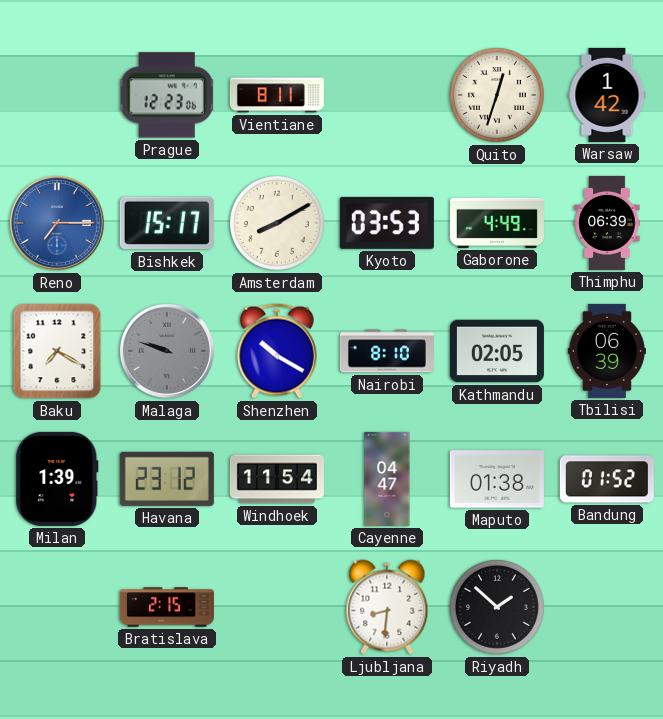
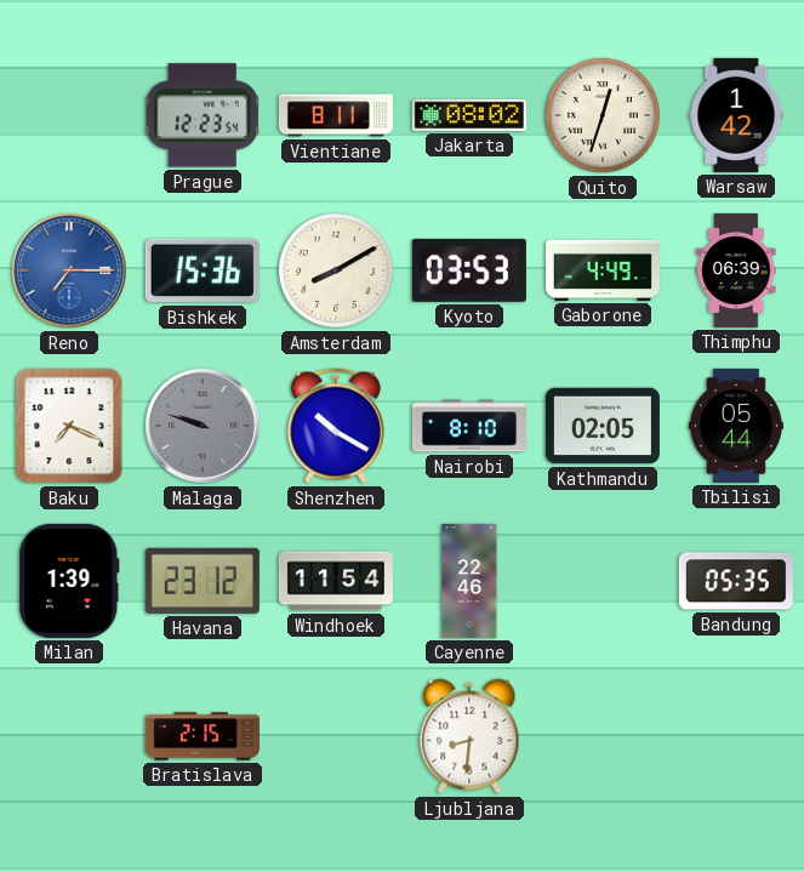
Prague: 12:23:06 -> 12:23:54
Jakarta: none -> 08:02
Bishkek: 15:17 -> 15:36
Baku: 7:20 -> 7:19
Tbilisi: 06:39 -> 05:44
Cayenne: 04:47 -> 22:46
Maputo: 01:38 -> none
Bandung: 01:52 -> 05:35
Riyadh: 1:52 -> none
